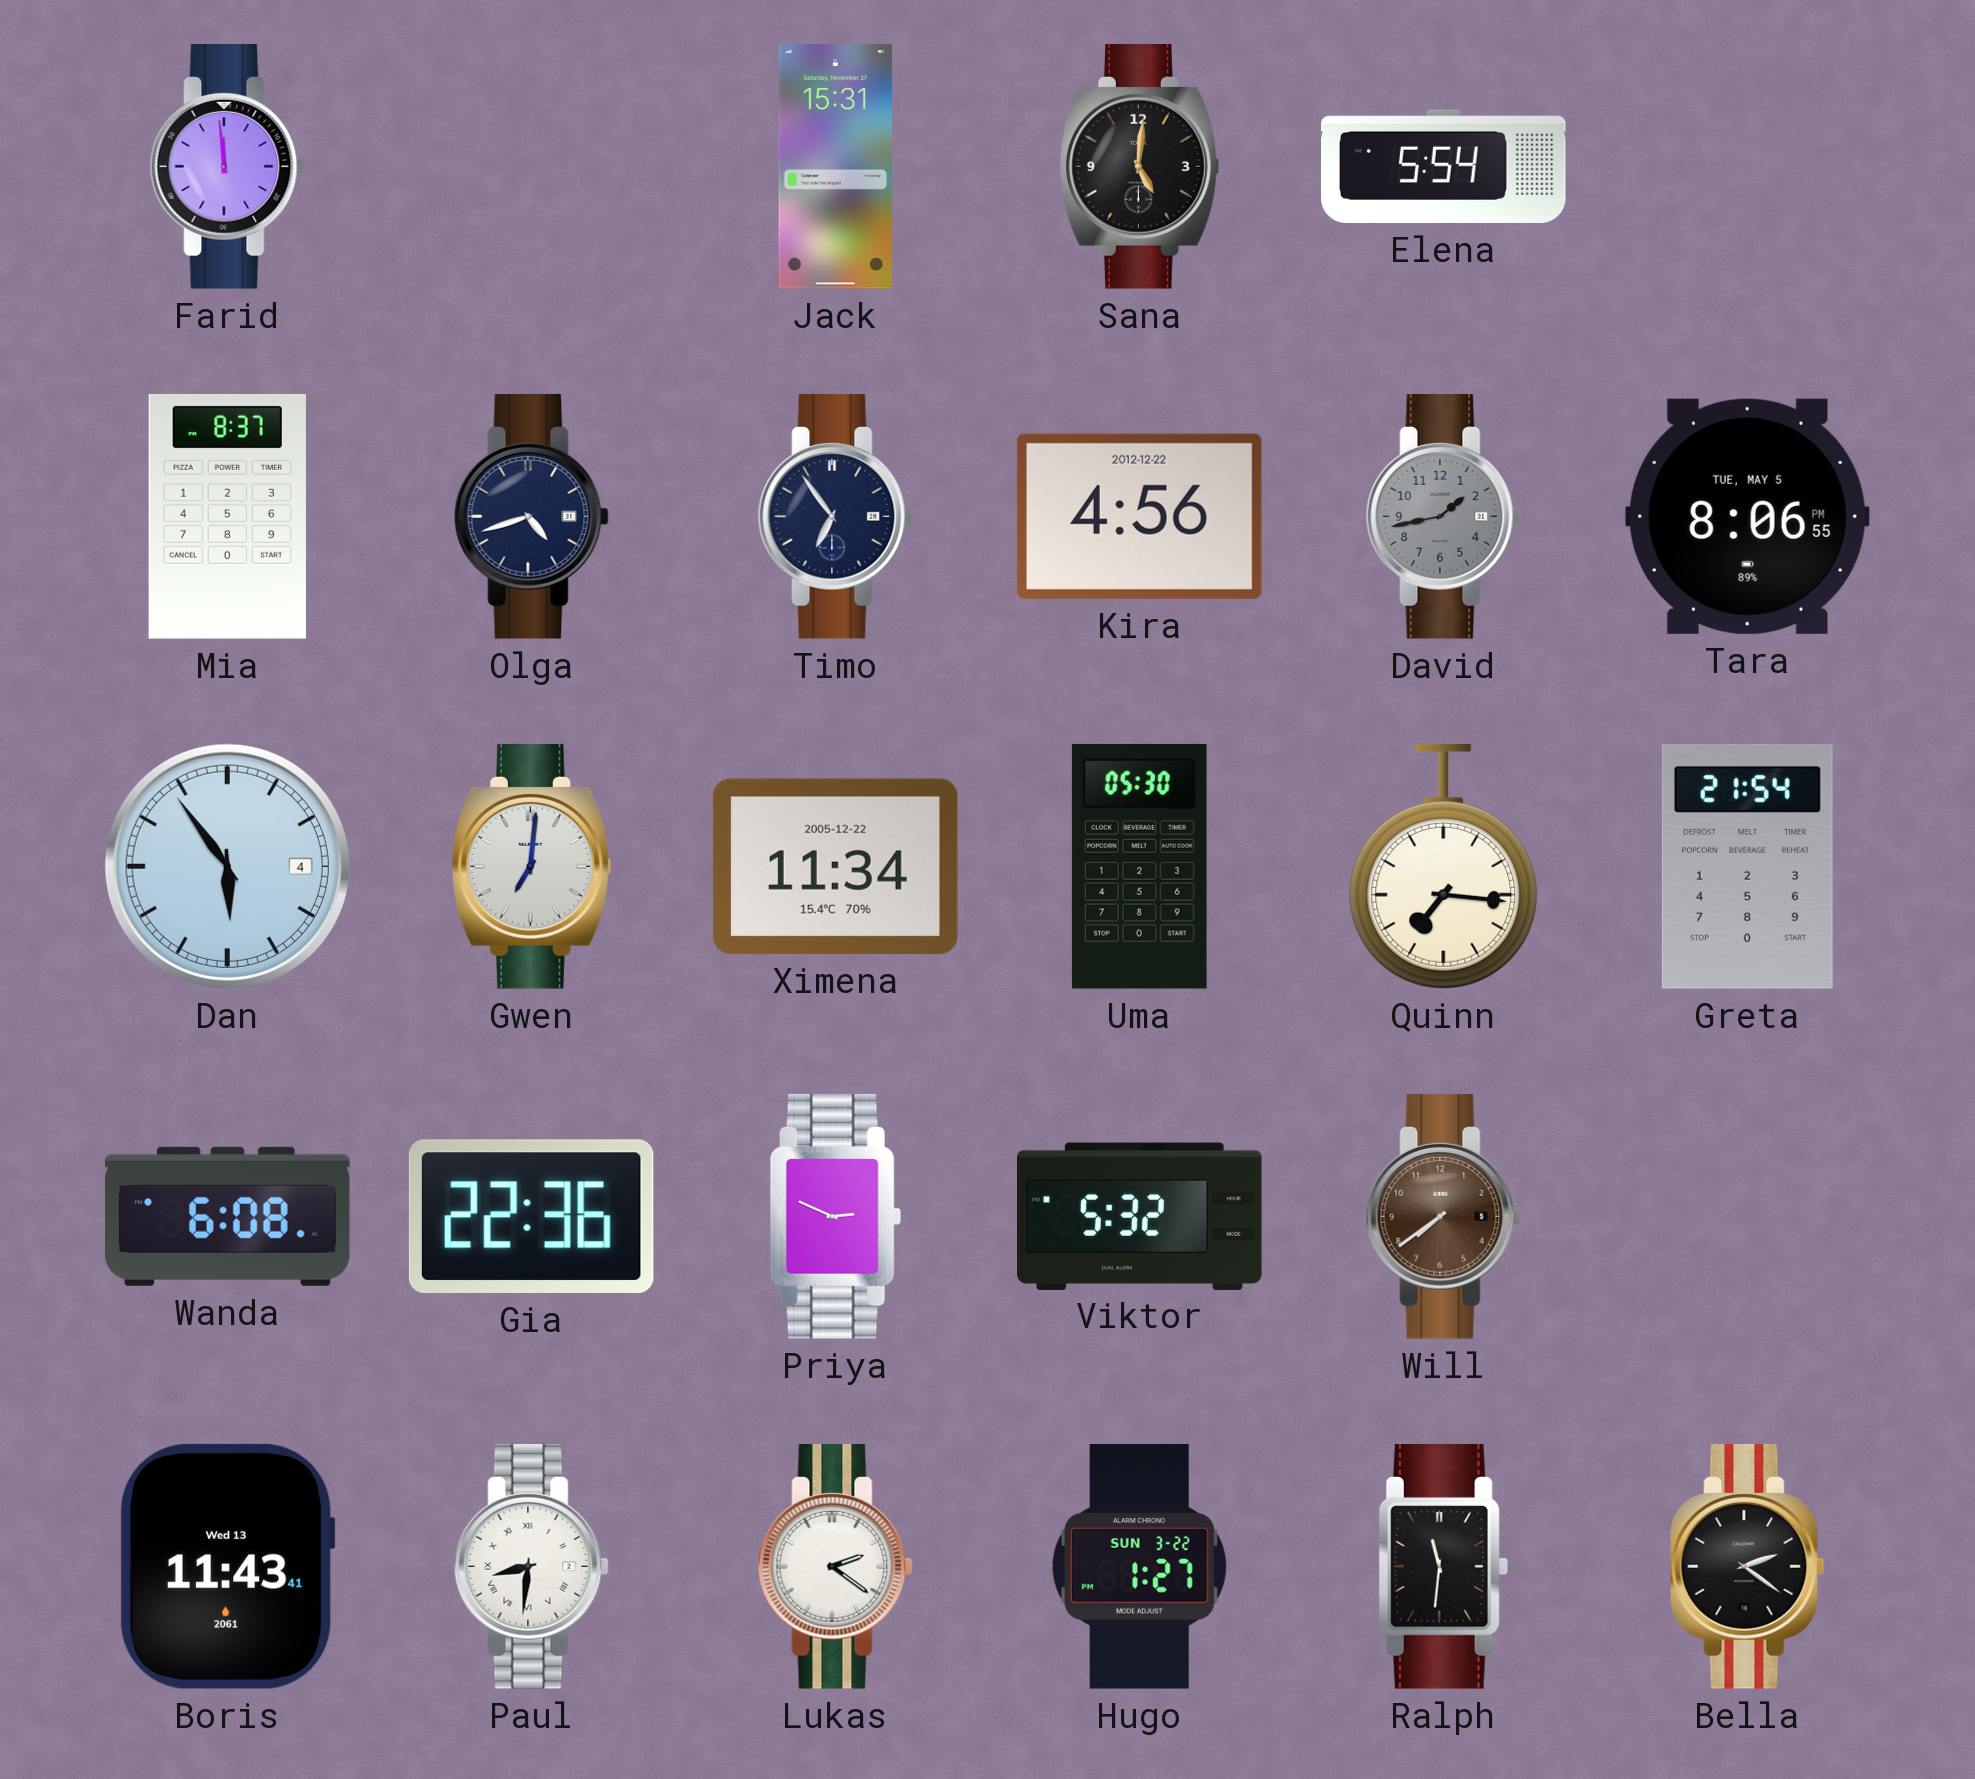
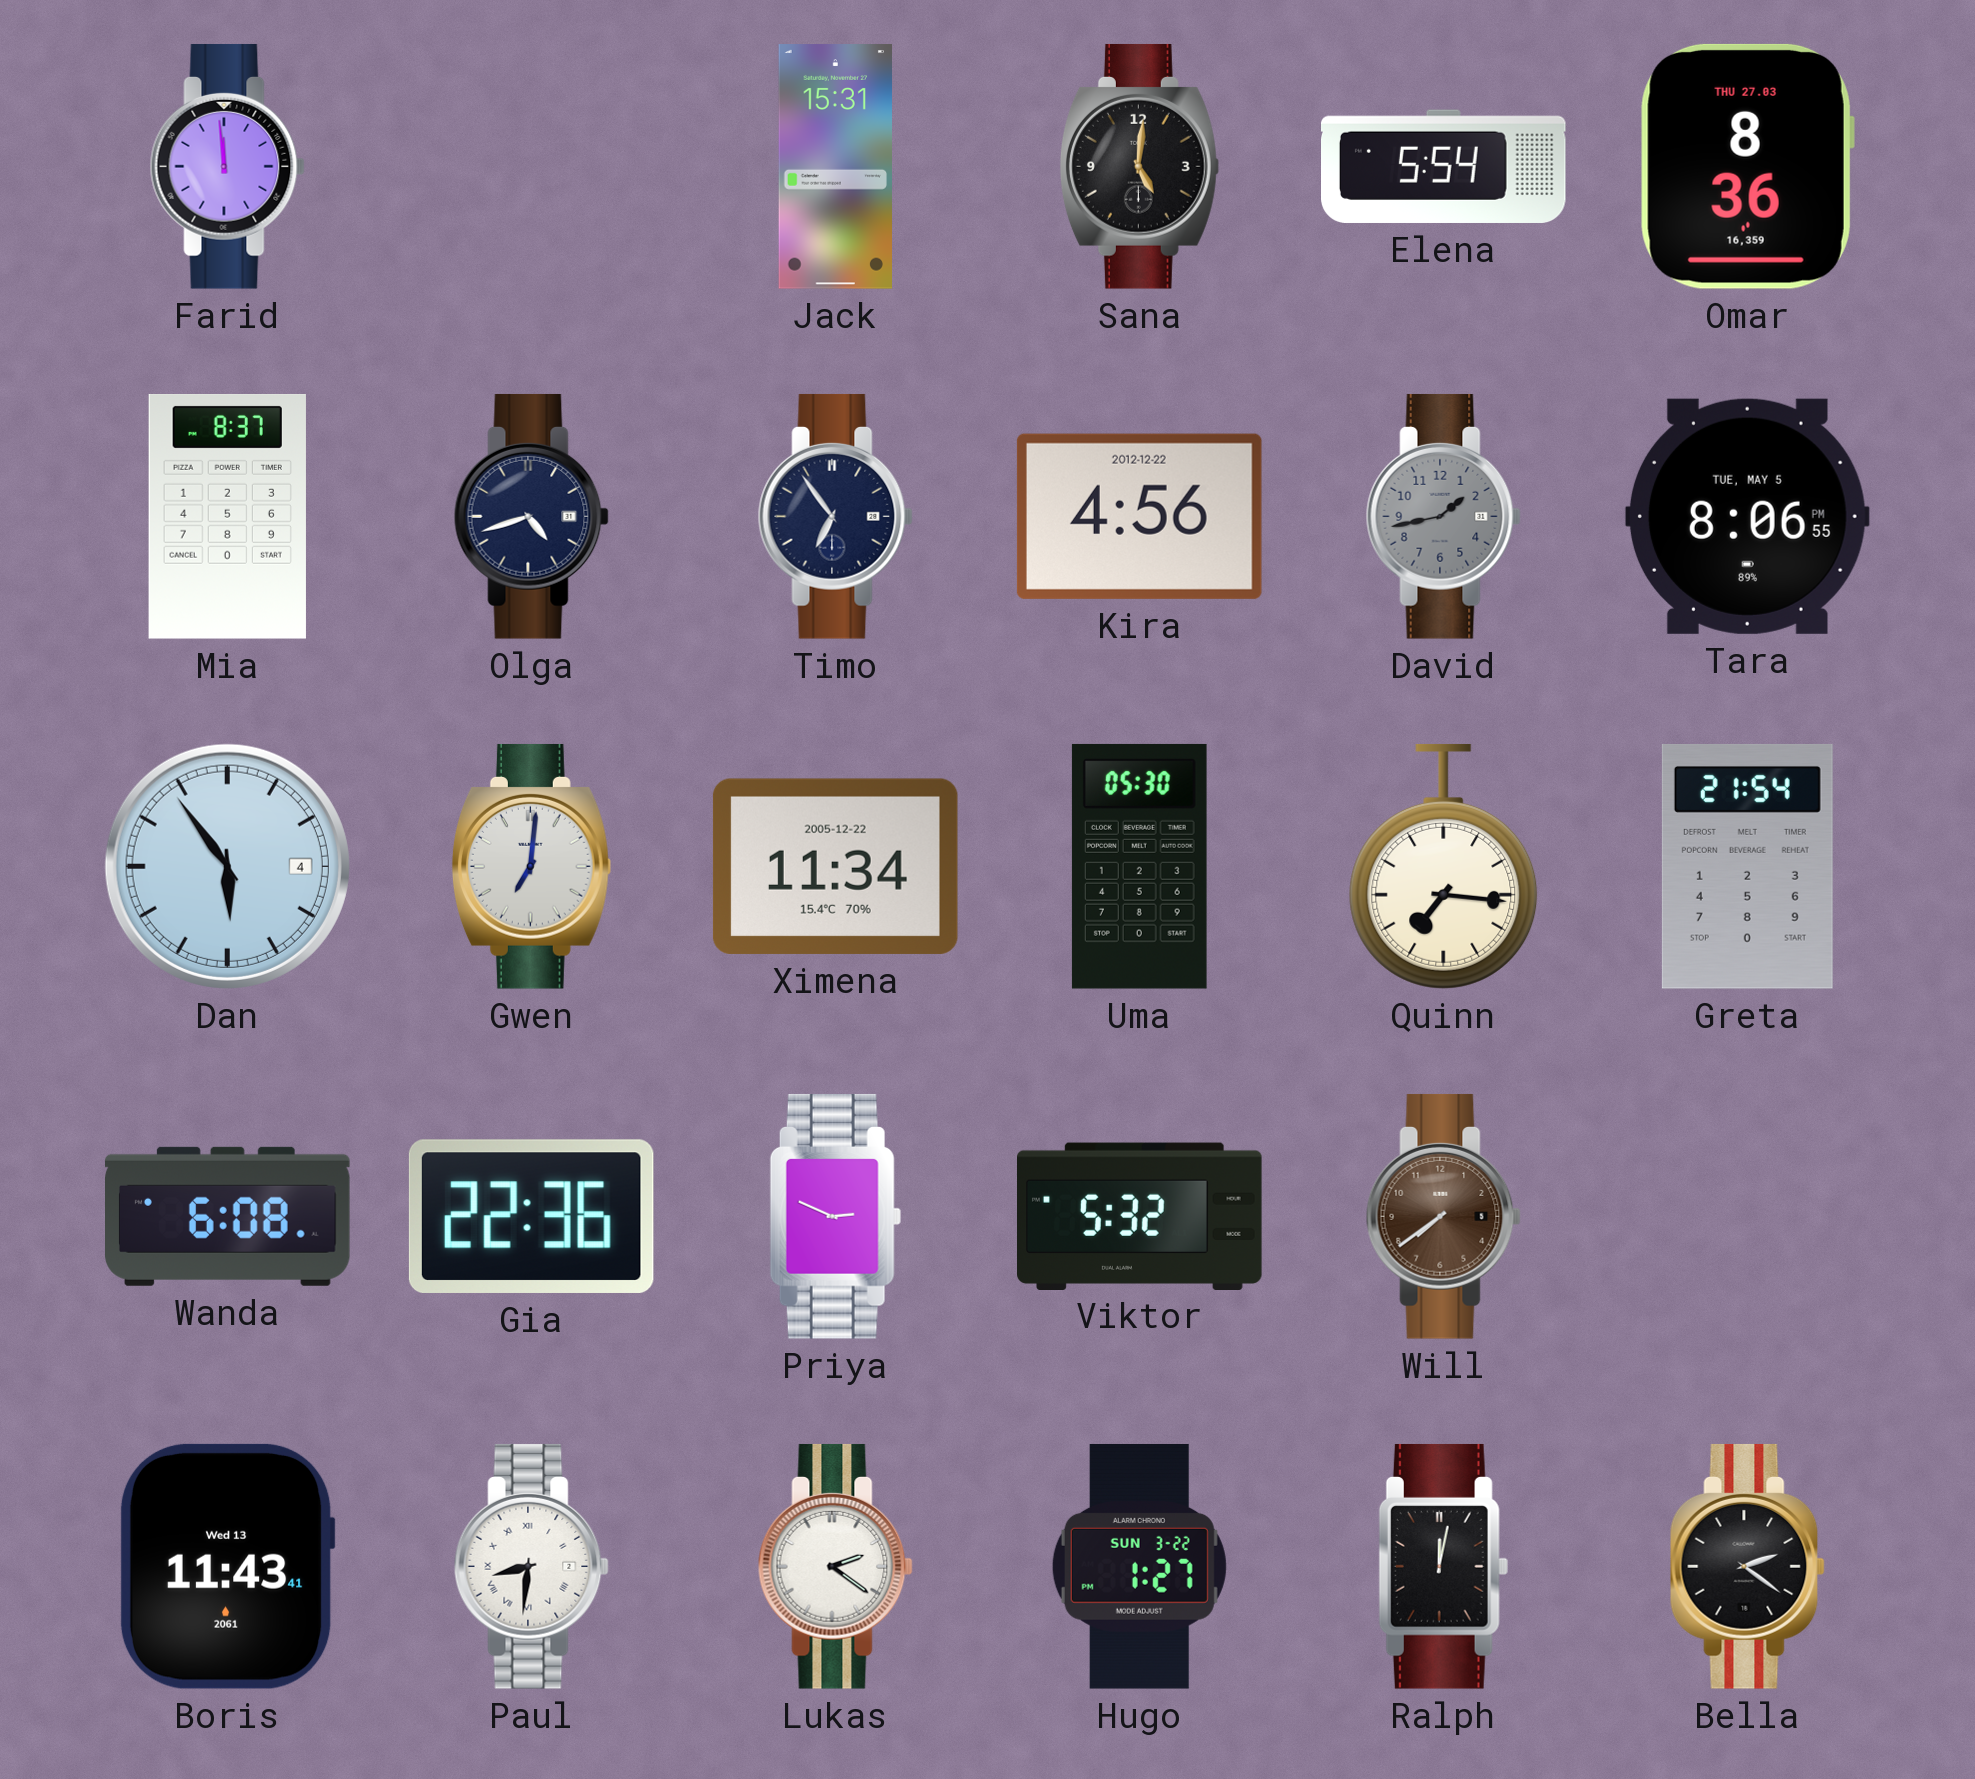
Omar: none -> 8:36
Ralph: 11:31 -> 12:02
